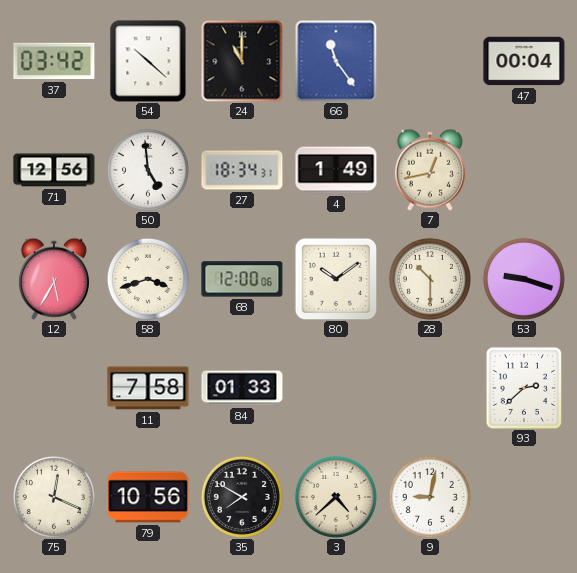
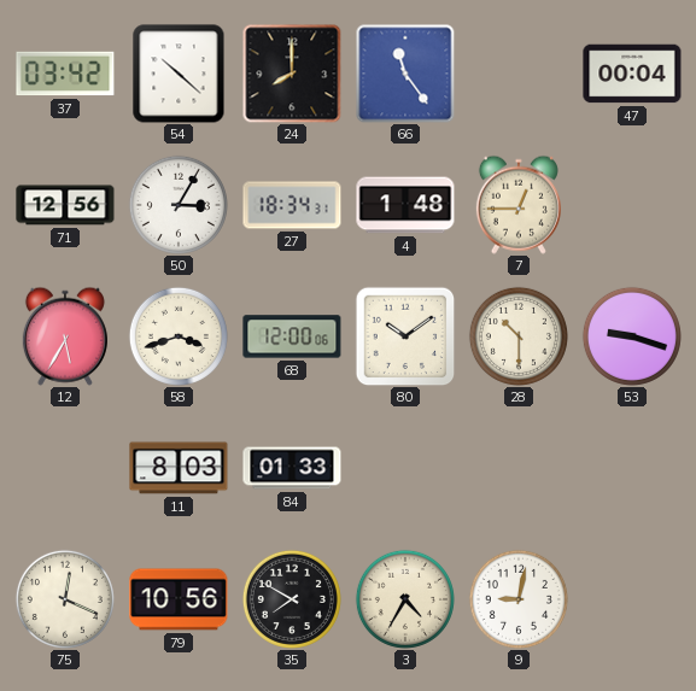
24: 11:00 -> 8:00
50: 4:59 -> 3:05
4: 1:49 -> 1:48
7: 12:43 -> 12:45
11: 7:58 -> 8:03
93: 2:38 -> none
3: 4:38 -> 4:35
